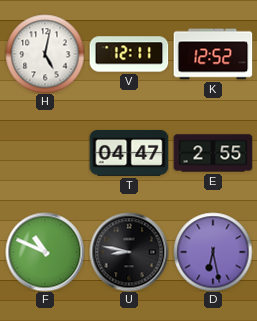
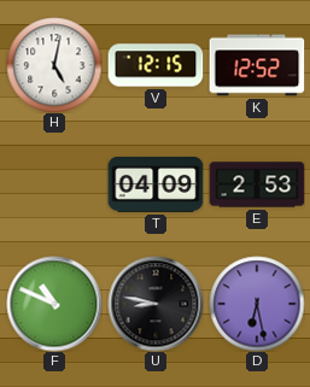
V: 12:11 -> 12:15
T: 04:47 -> 04:09
E: 2:55 -> 2:53
